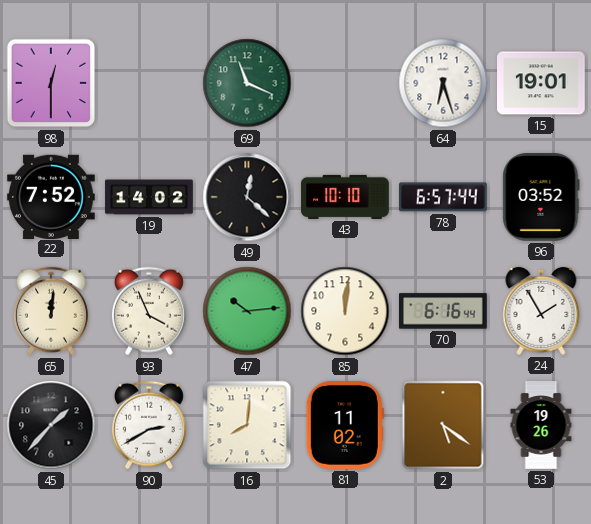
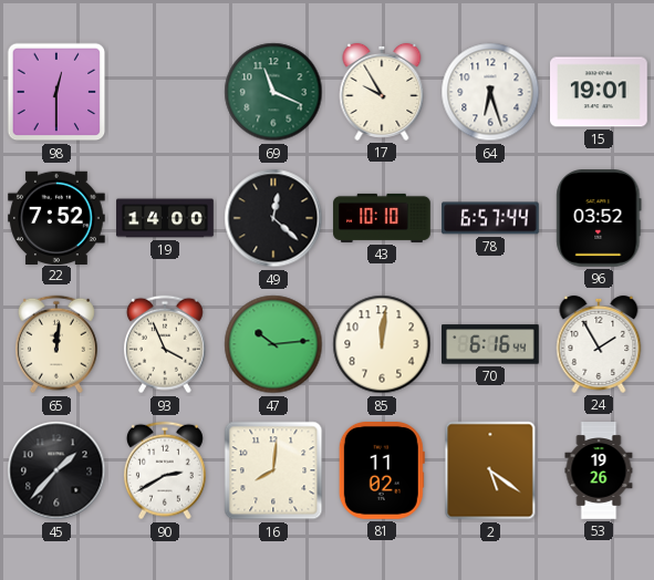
17: none -> 9:55
19: 14:02 -> 14:00
